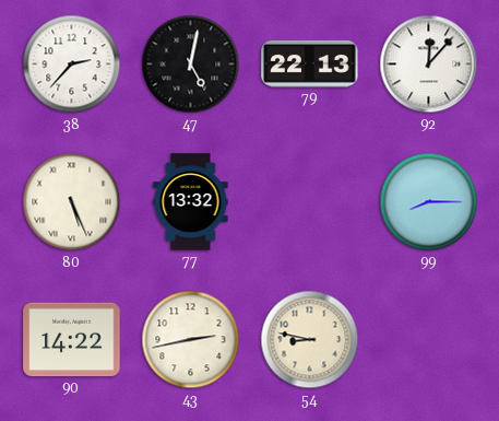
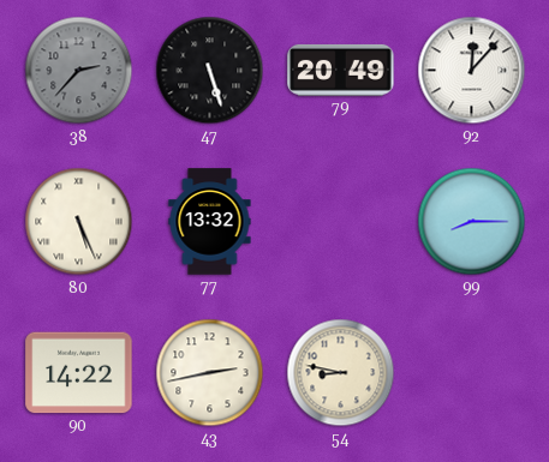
38 dial: white -> grey
47: 5:02 -> 5:27
79: 22:13 -> 20:49
